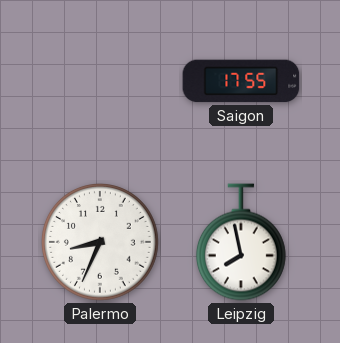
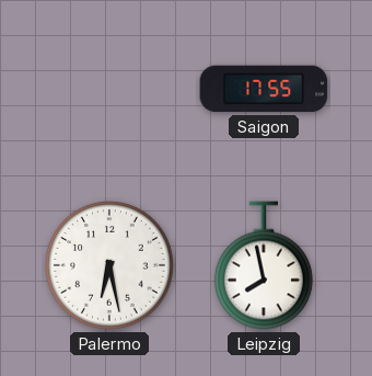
Palermo: 8:34 -> 6:28
